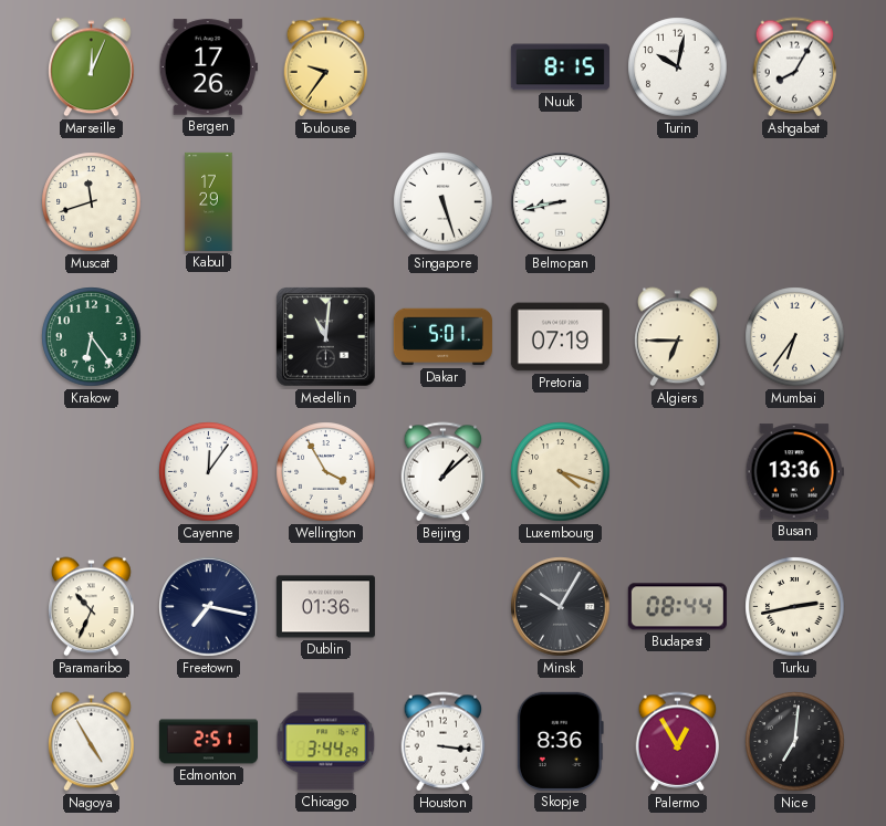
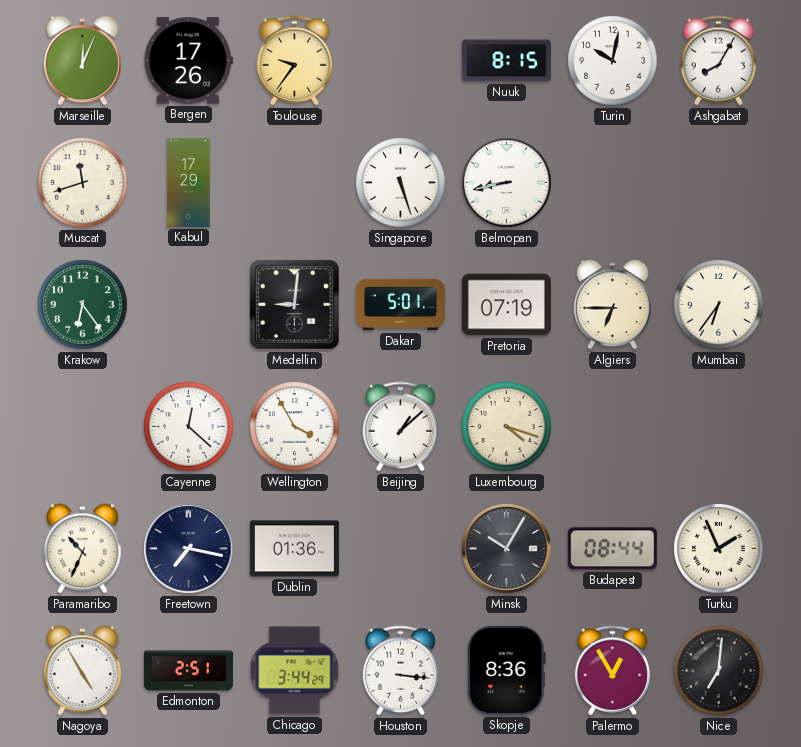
Medellin: 11:01 -> 9:01
Cayenne: 12:06 -> 12:22
Busan: 13:36 -> none
Turku: 2:43 -> 1:56
